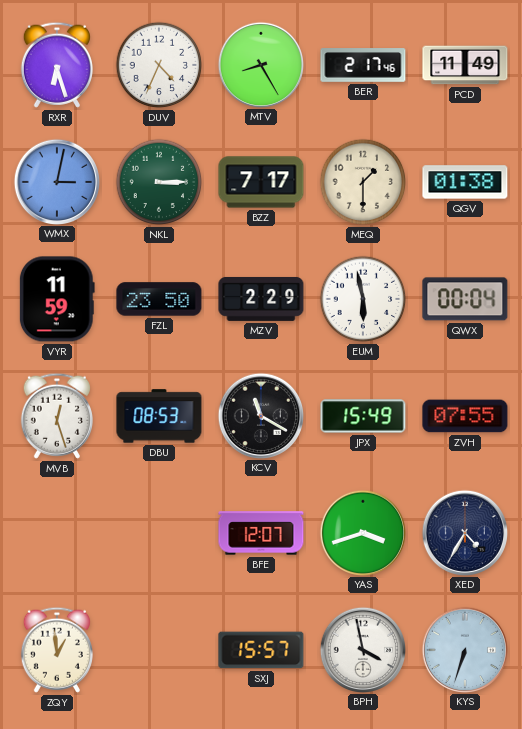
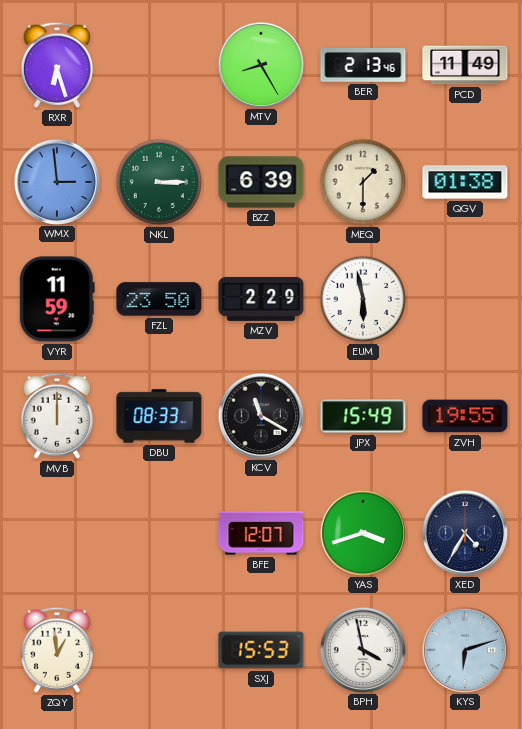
DUV: 4:34 -> none
BER: 2:17 -> 2:13
WMX: 3:02 -> 2:59
BZZ: 7:17 -> 6:39
QWX: 00:04 -> none
MVB: 12:27 -> 12:00
DBU: 08:53 -> 08:33
ZVH: 07:55 -> 19:55
SXJ: 15:57 -> 15:53
KYS: 6:33 -> 6:12
